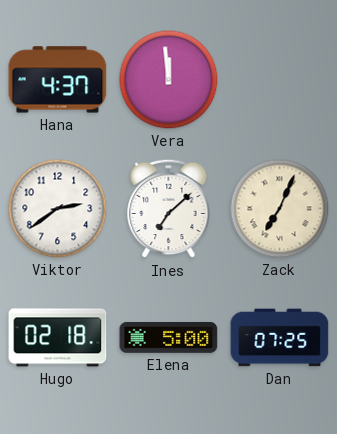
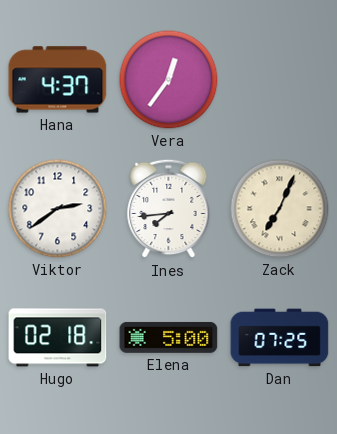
Vera: 11:59 -> 12:36
Ines: 7:08 -> 7:44
